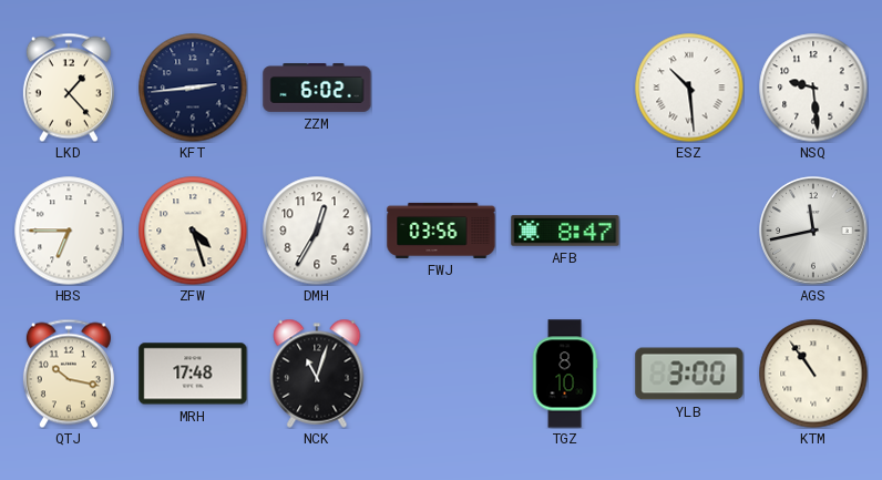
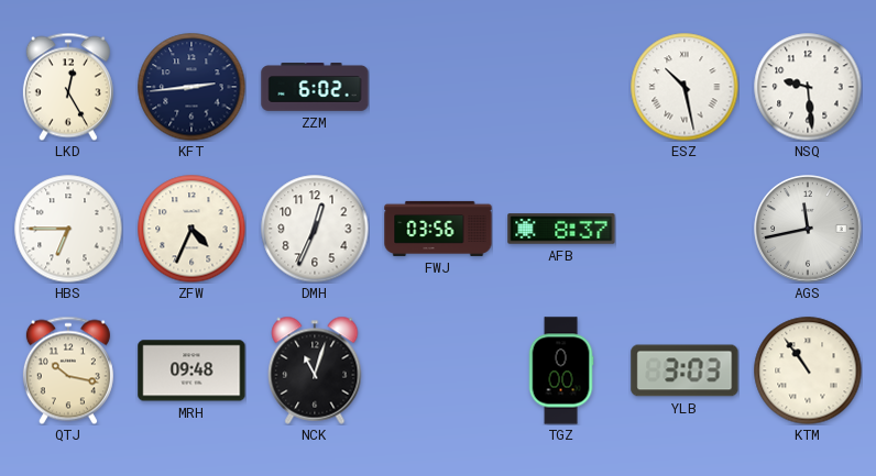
LKD: 1:23 -> 12:25
ESZ: 10:29 -> 10:28
ZFW: 4:27 -> 4:34
DMH: 12:35 -> 12:34
AFB: 8:47 -> 8:37
MRH: 17:48 -> 09:48
TGZ: 8:10 -> 0:00
YLB: 3:00 -> 3:03
